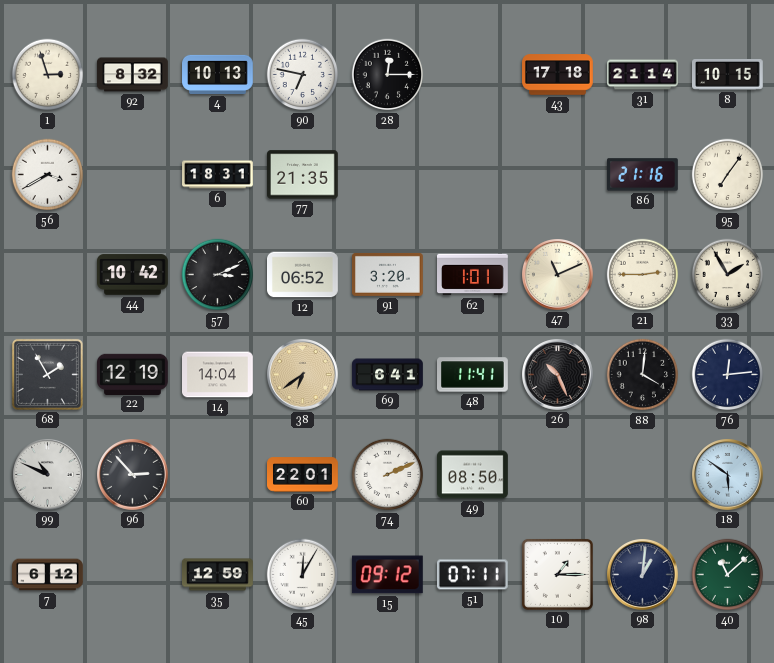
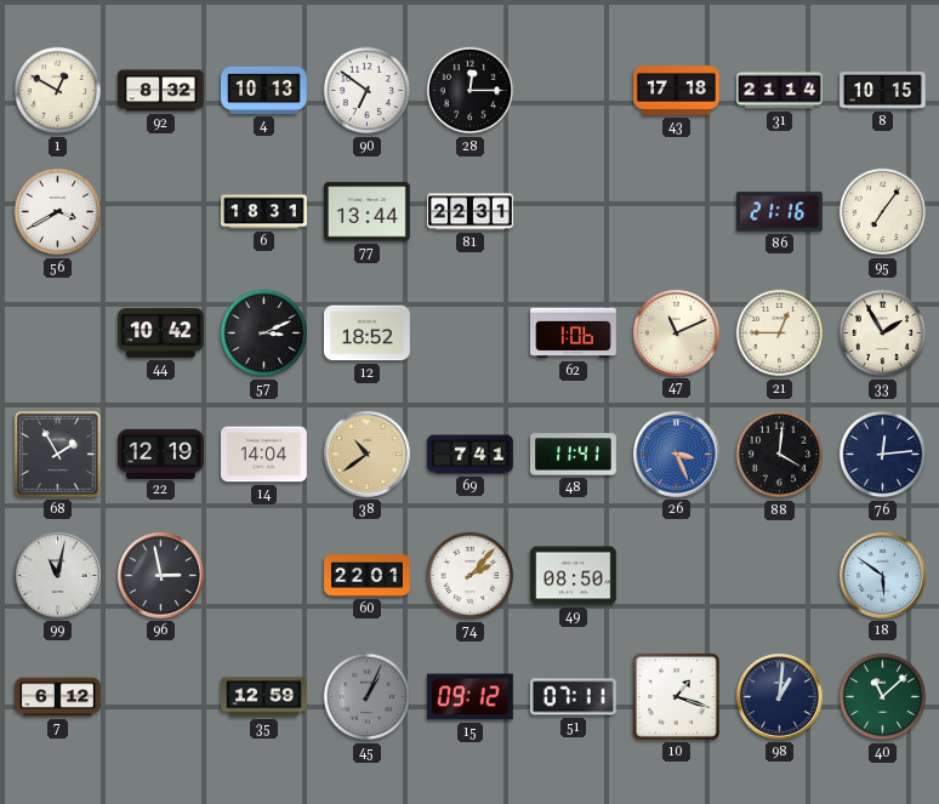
1: 2:57 -> 12:50
90: 6:47 -> 6:51
77: 21:35 -> 13:44
81: none -> 22:31
12: 06:52 -> 18:52
91: 3:20 -> none
62: 1:01 -> 1:06
21: 2:45 -> 12:45
38: 6:39 -> 10:39
69: 6:41 -> 7:41
26: 10:26 -> 3:26
26 dial: black -> blue
99: 10:49 -> 11:02
96: 2:53 -> 2:58
74: 2:11 -> 2:07
45: 12:05 -> 1:04
45 dial: white -> grey
10: 1:15 -> 1:18
